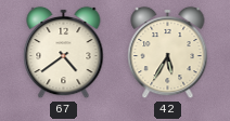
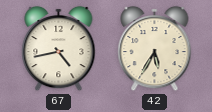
67: 4:39 -> 4:43
